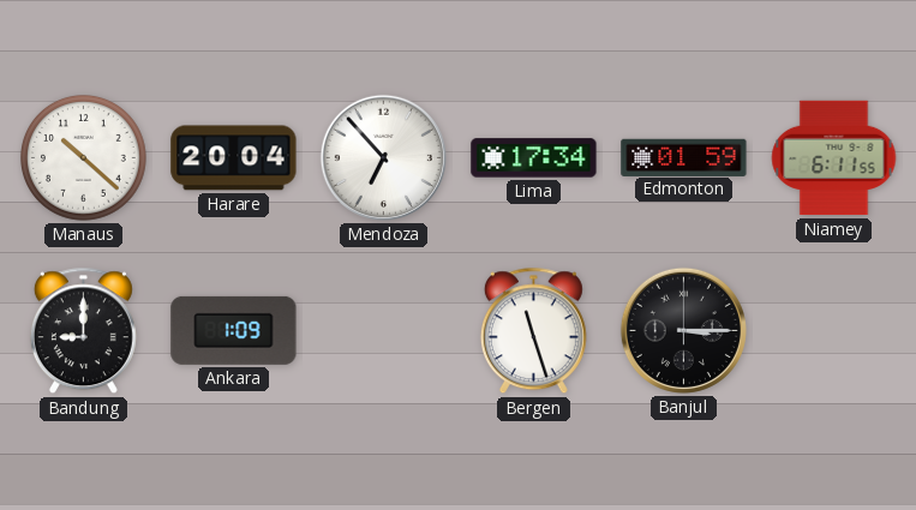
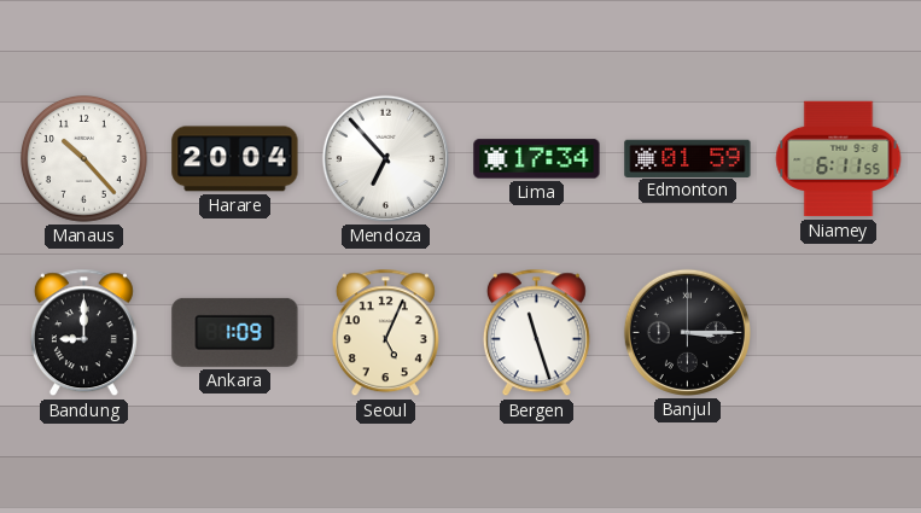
Manaus: 10:22 -> 10:23
Seoul: none -> 5:04
